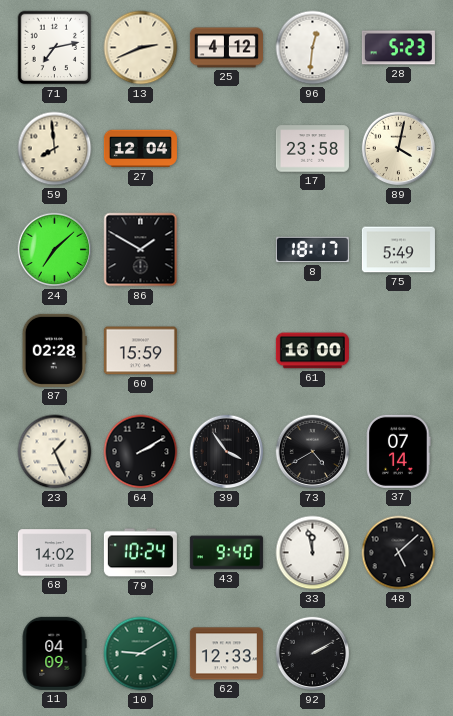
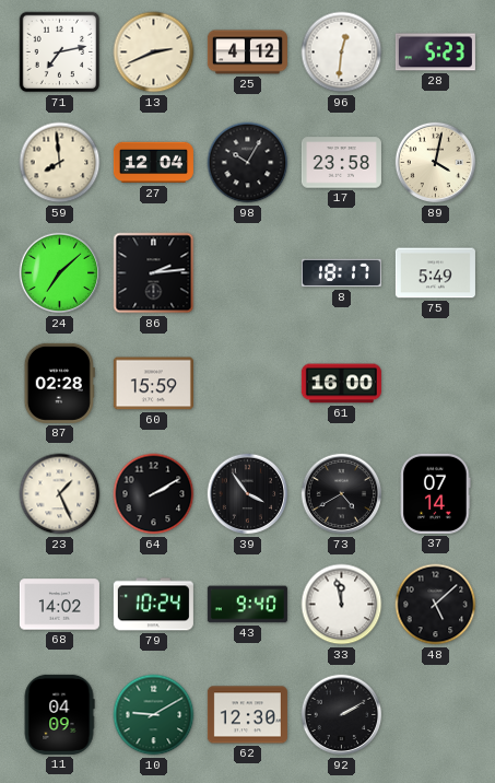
98: none -> 10:05
86: 1:50 -> 2:14
62: 12:33 -> 12:30
